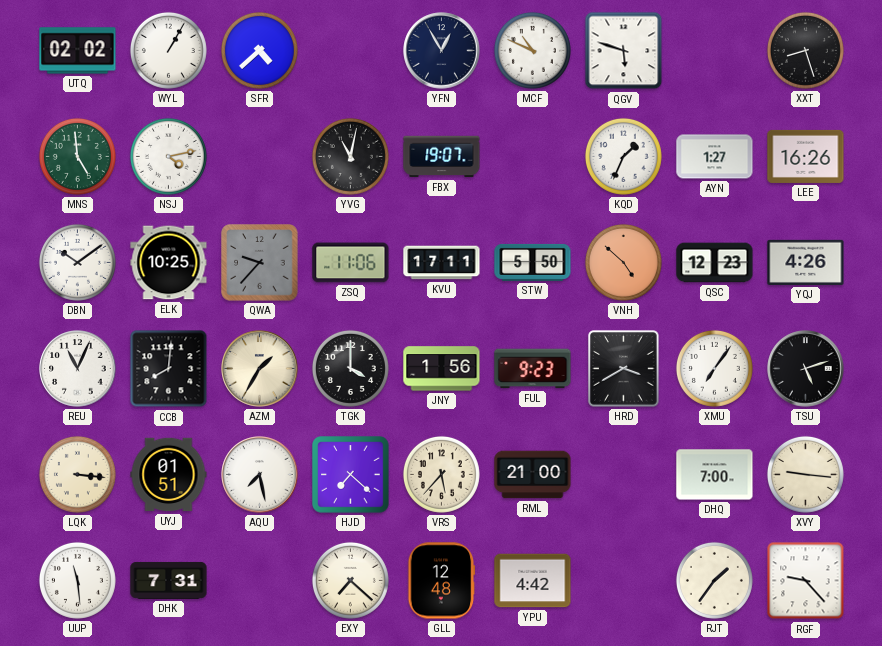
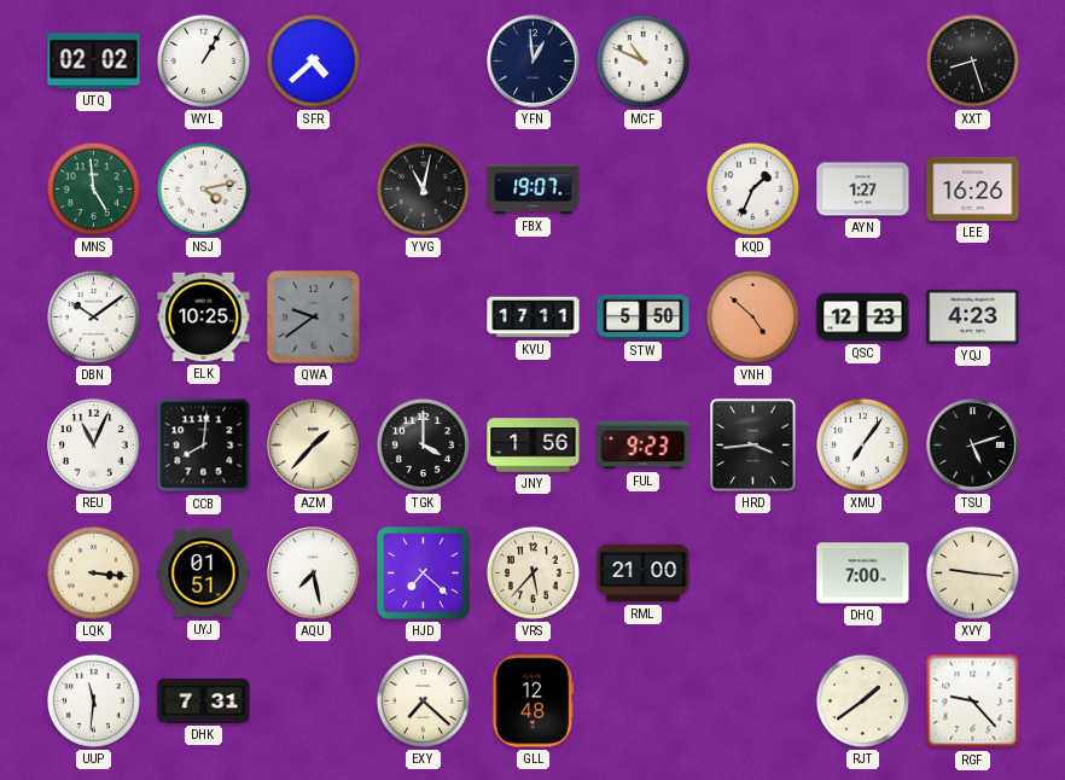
YFN: 12:55 -> 12:59
QGV: 5:48 -> none
QWA: 9:37 -> 9:39
ZSQ: 11:06 -> none
YQJ: 4:26 -> 4:23
AZM: 1:35 -> 1:37
HRD: 3:40 -> 3:44
UUP: 11:29 -> 11:31
YPU: 4:42 -> none
RJT: 1:36 -> 1:39
